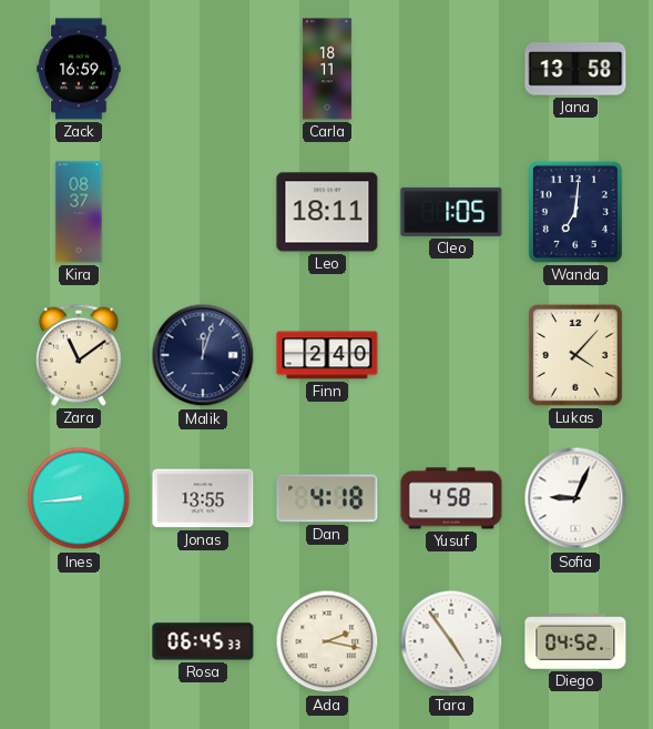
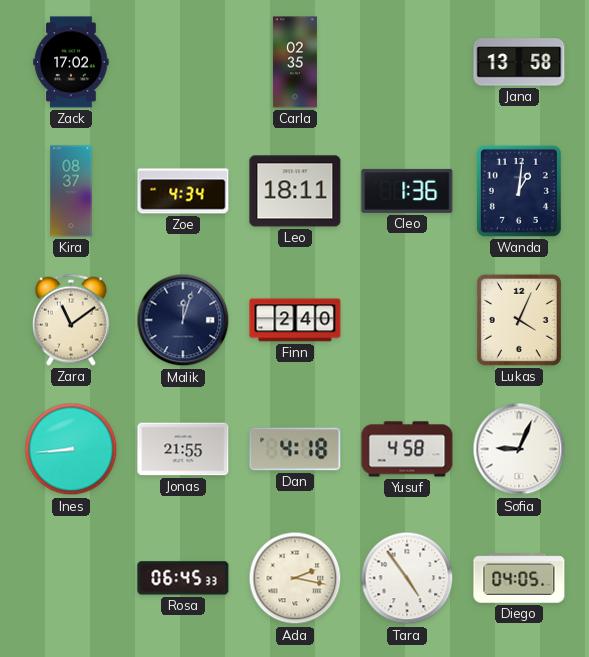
Zack: 16:59 -> 17:02
Carla: 18:11 -> 02:35
Zoe: none -> 4:34
Cleo: 1:05 -> 1:36
Wanda: 7:01 -> 1:01
Lukas: 4:07 -> 4:04
Jonas: 13:55 -> 21:55
Diego: 04:52 -> 04:05
